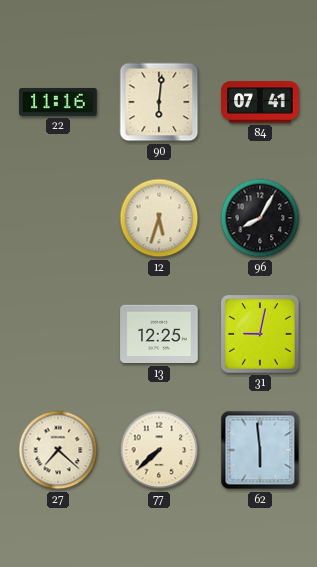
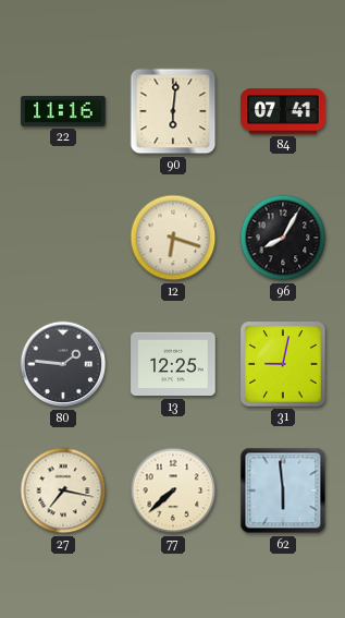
12: 5:33 -> 6:18
80: none -> 1:46
27: 7:22 -> 7:17
